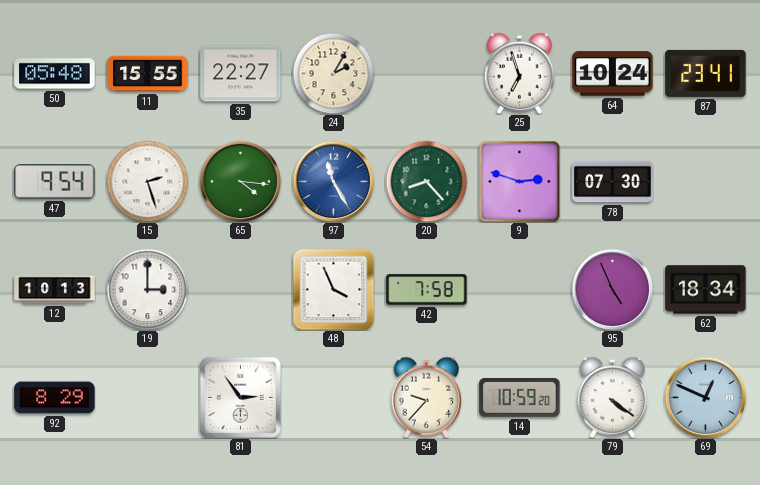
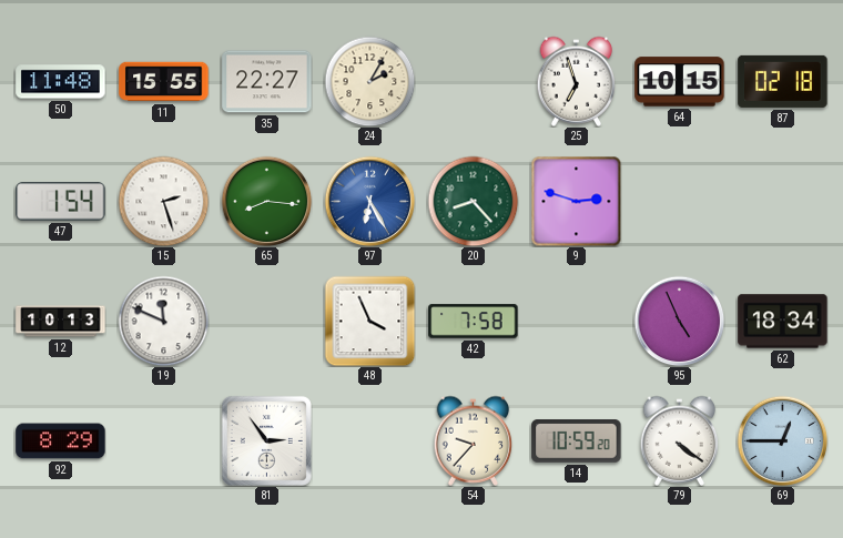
50: 05:48 -> 11:48
64: 10:24 -> 10:15
87: 23:41 -> 02:18
47: 9:54 -> 1:54
65: 4:16 -> 8:16
97: 11:25 -> 6:25
78: 07:30 -> none
19: 3:00 -> 11:49
69: 12:49 -> 12:45
